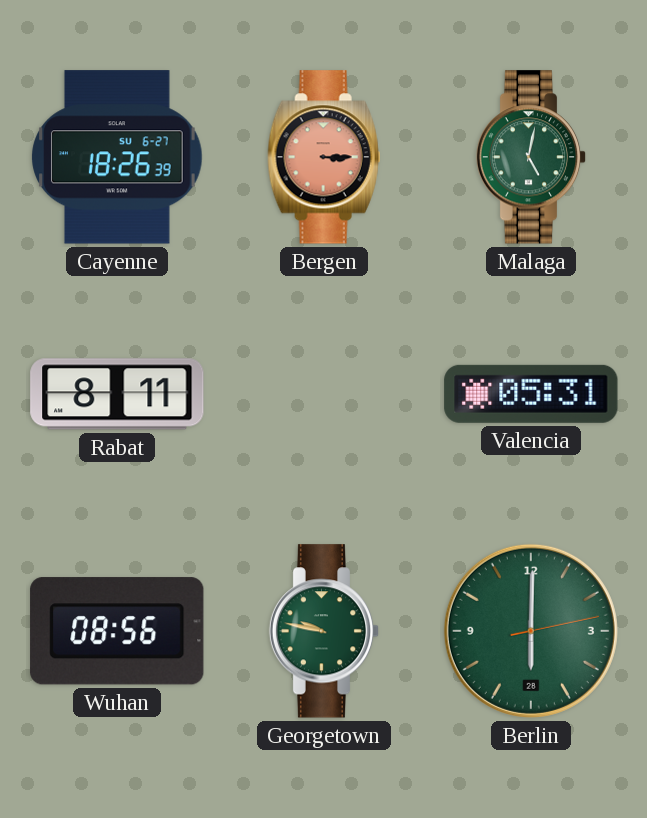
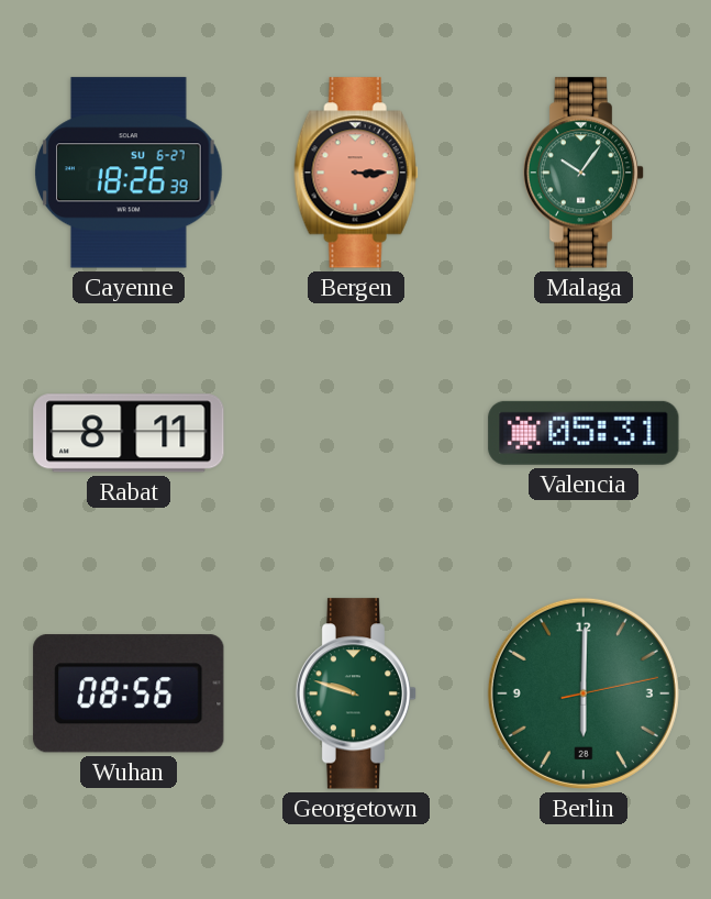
Malaga: 5:02 -> 10:06
Georgetown: 9:47 -> 9:48
